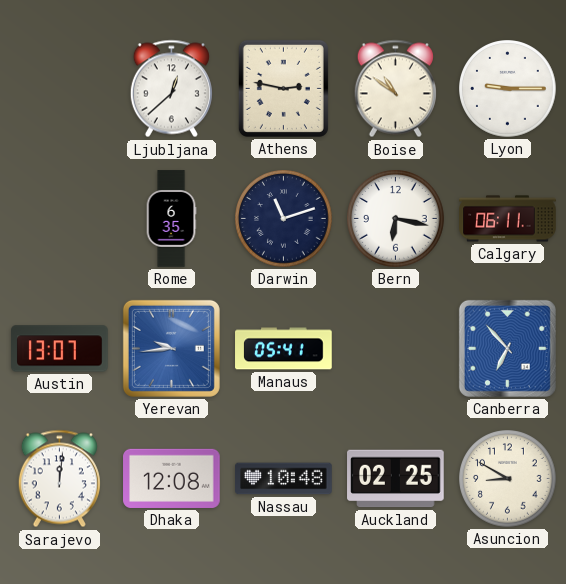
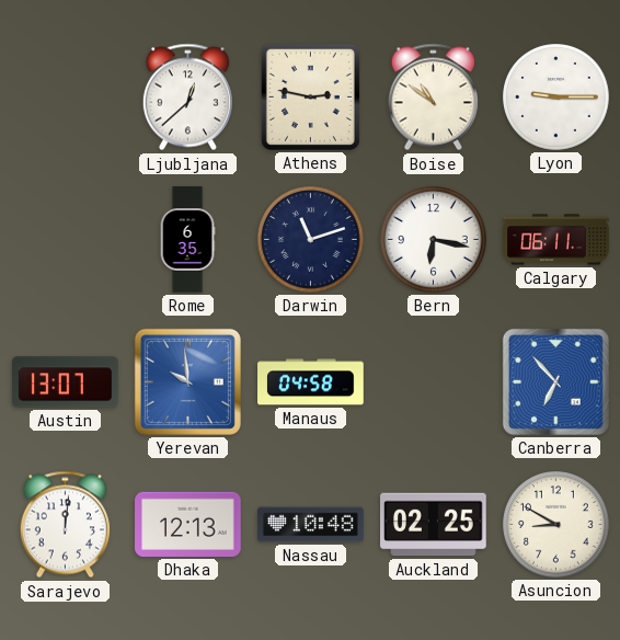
Yerevan: 9:44 -> 9:59
Manaus: 05:41 -> 04:58
Dhaka: 12:08 -> 12:13
